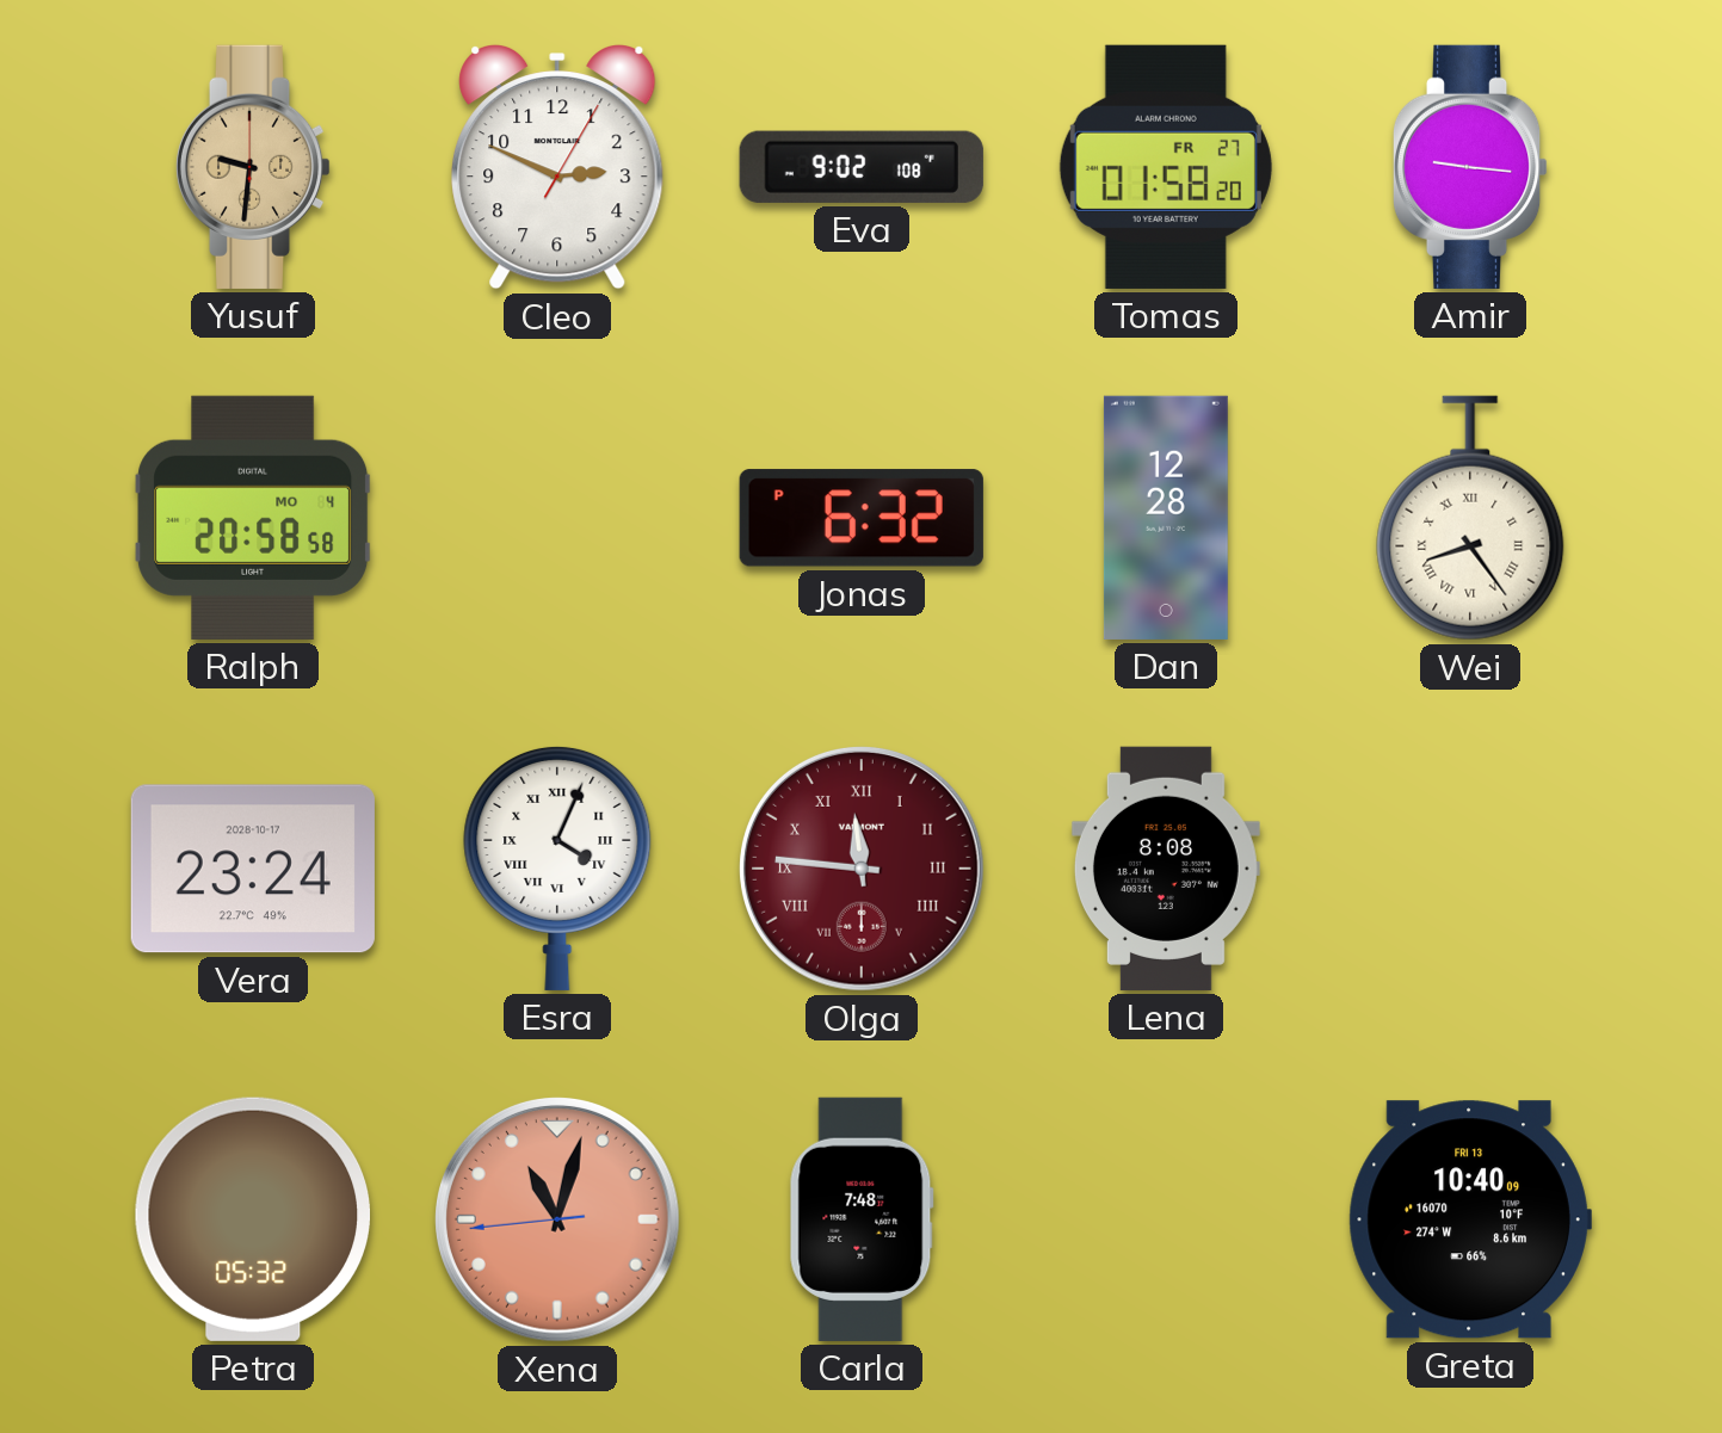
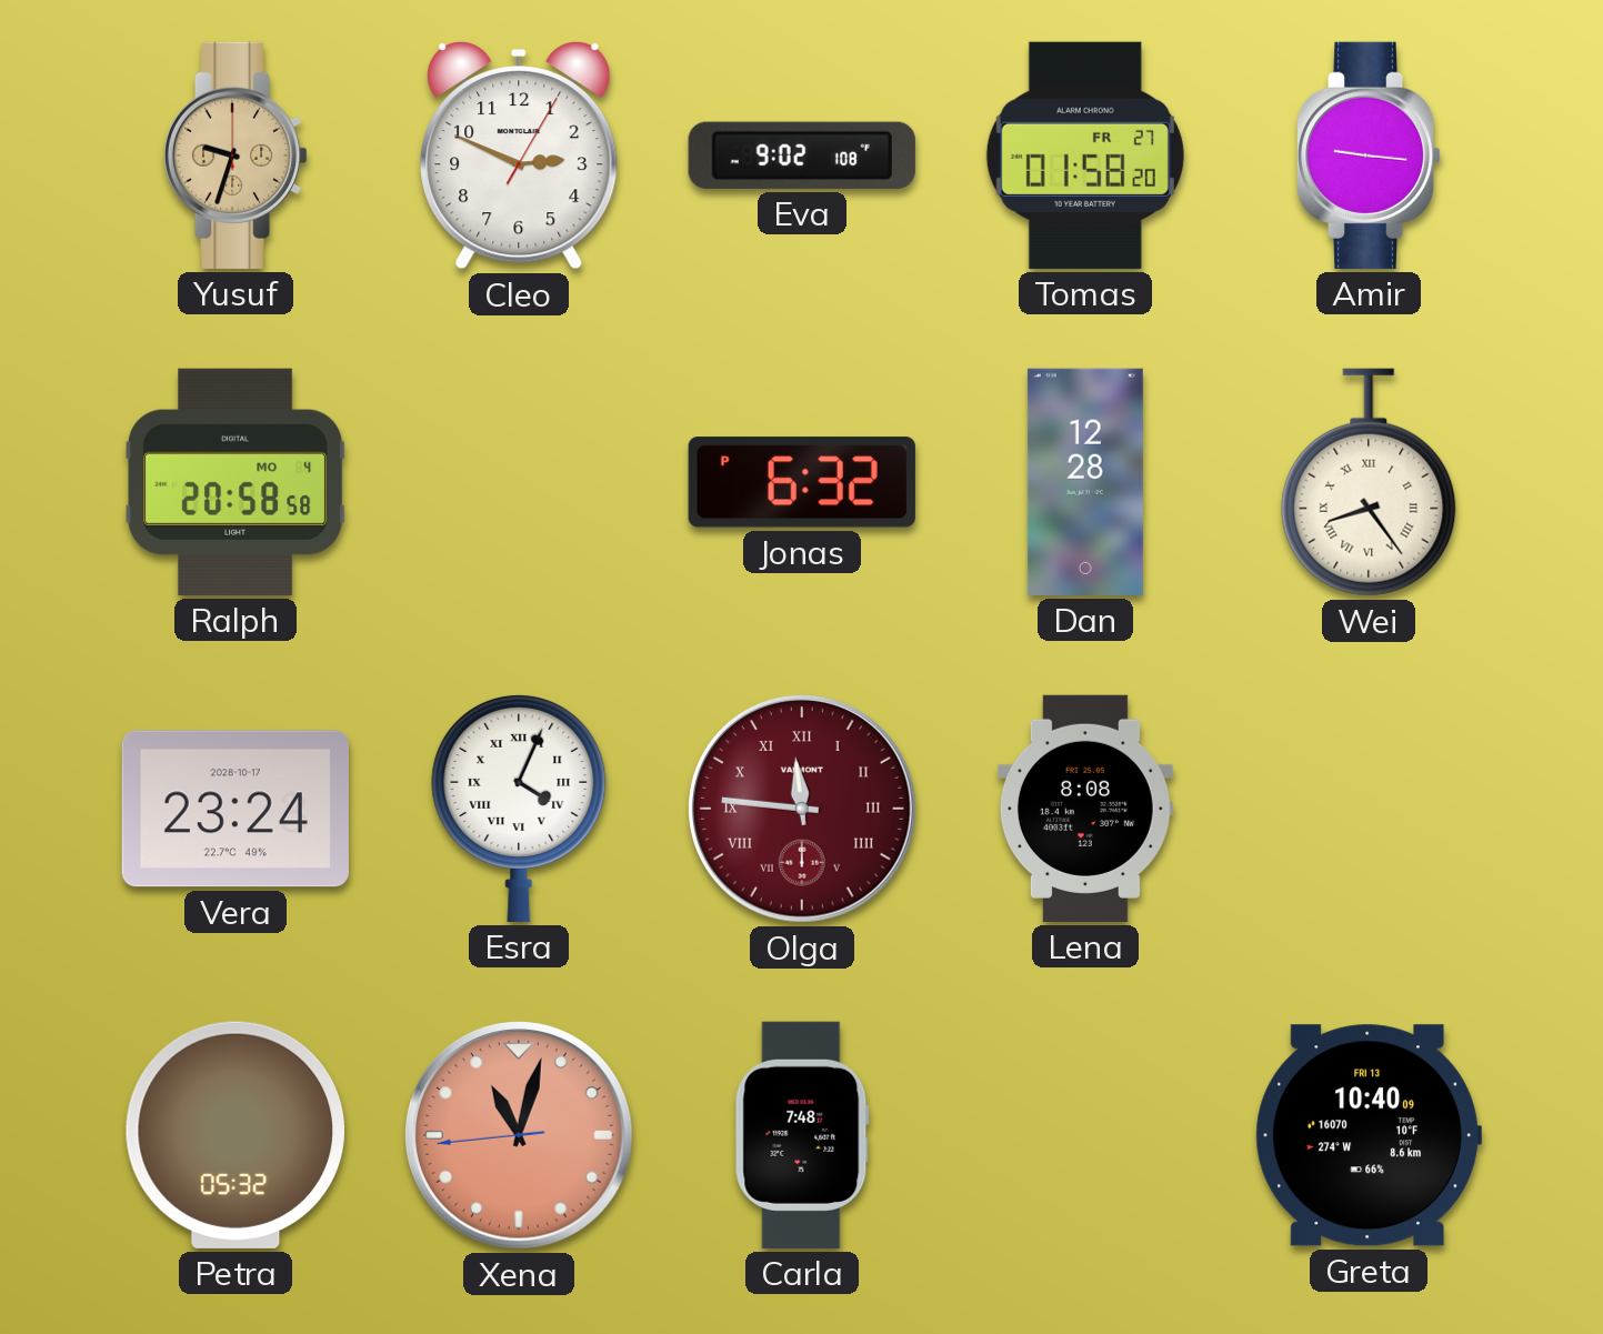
Yusuf: 9:31 -> 9:33
